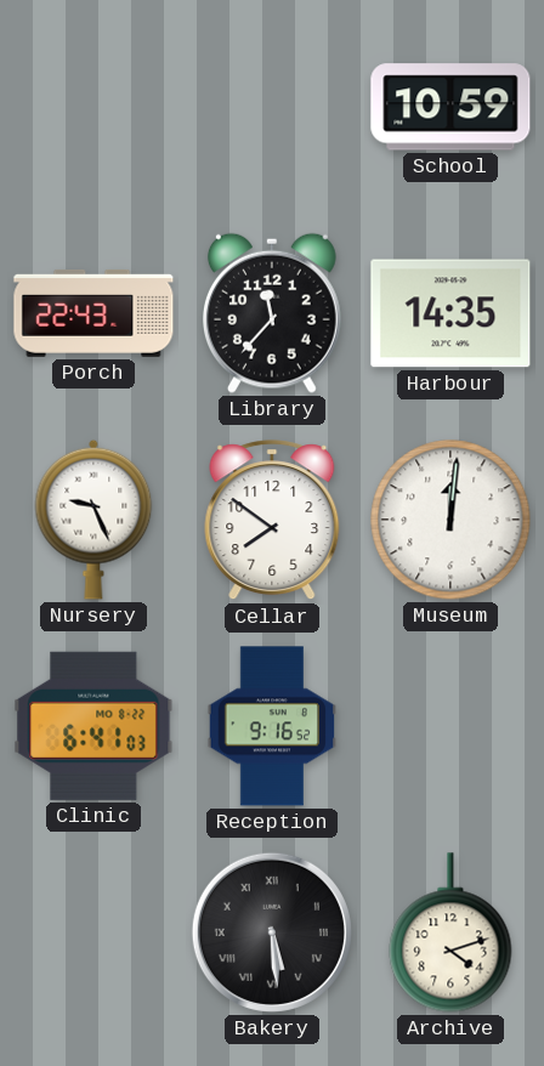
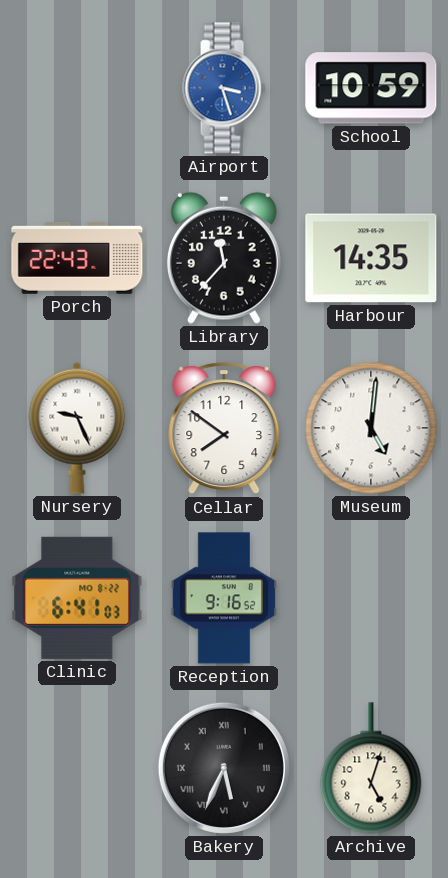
Airport: none -> 3:27
Museum: 12:01 -> 5:01
Bakery: 5:29 -> 5:34
Archive: 4:12 -> 5:03
